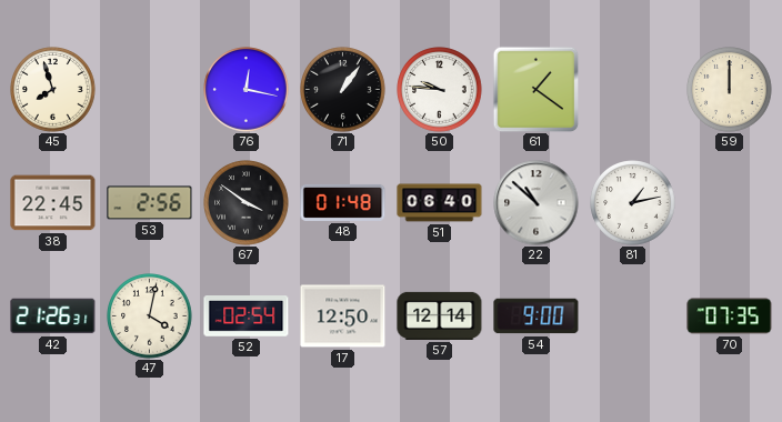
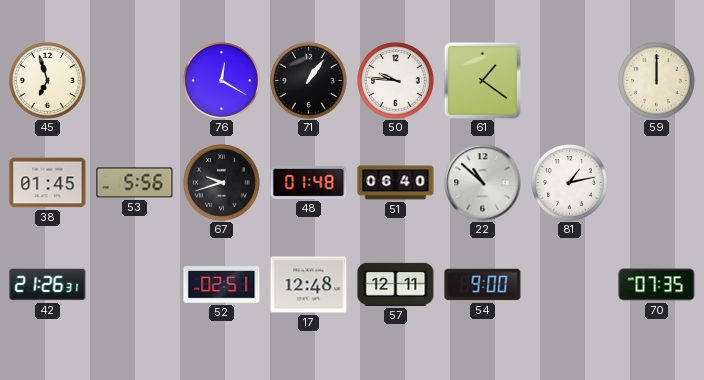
45: 7:57 -> 6:57
76: 12:17 -> 12:20
38: 22:45 -> 01:45
53: 2:56 -> 5:56
67: 3:51 -> 9:42
47: 4:02 -> none
52: 02:54 -> 02:51
17: 12:50 -> 12:48
57: 12:14 -> 12:11
